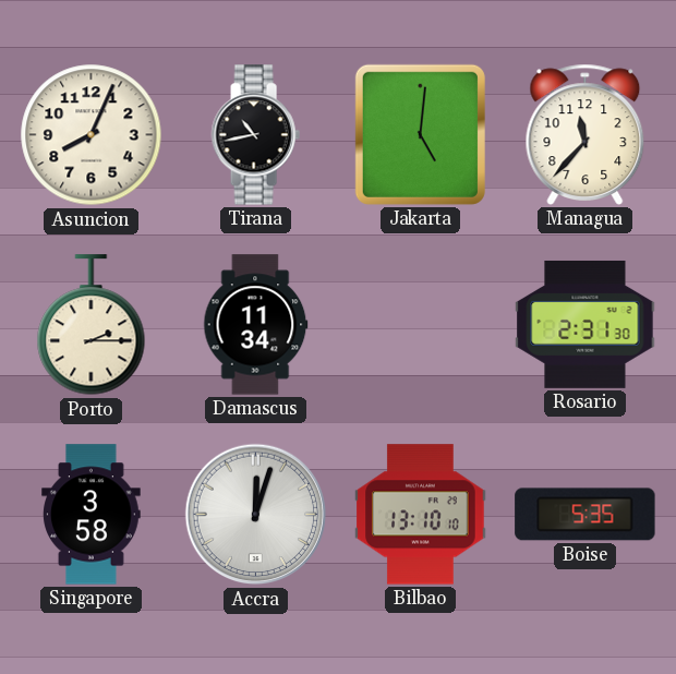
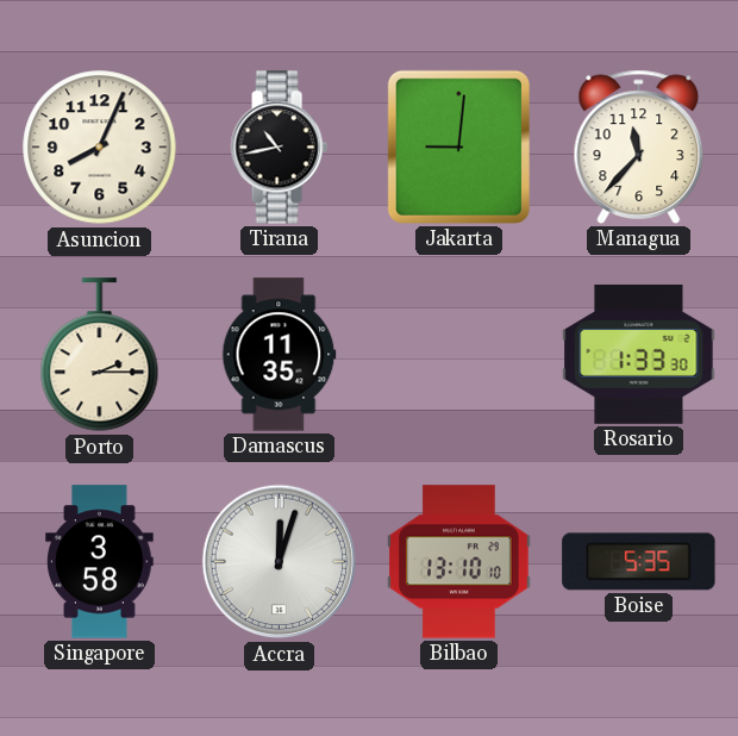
Jakarta: 5:01 -> 9:01
Damascus: 11:34 -> 11:35
Rosario: 2:31 -> 1:33
